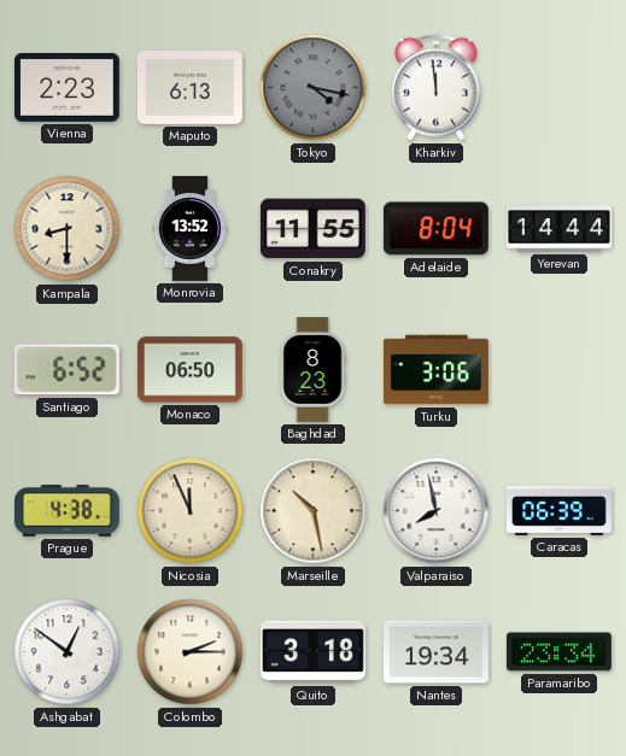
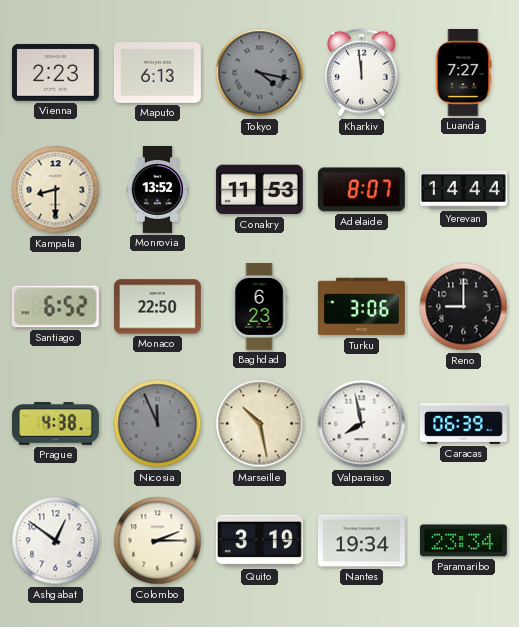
Luanda: none -> 7:27
Conakry: 11:55 -> 11:53
Adelaide: 8:04 -> 8:07
Monaco: 06:50 -> 22:50
Baghdad: 8:23 -> 6:23
Reno: none -> 9:00
Nicosia dial: cream -> grey
Quito: 3:18 -> 3:19
